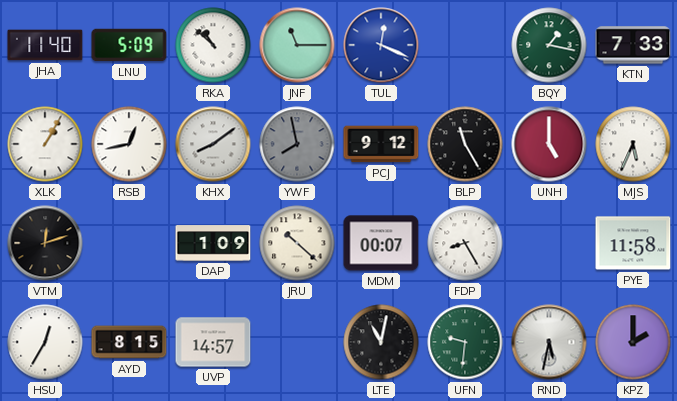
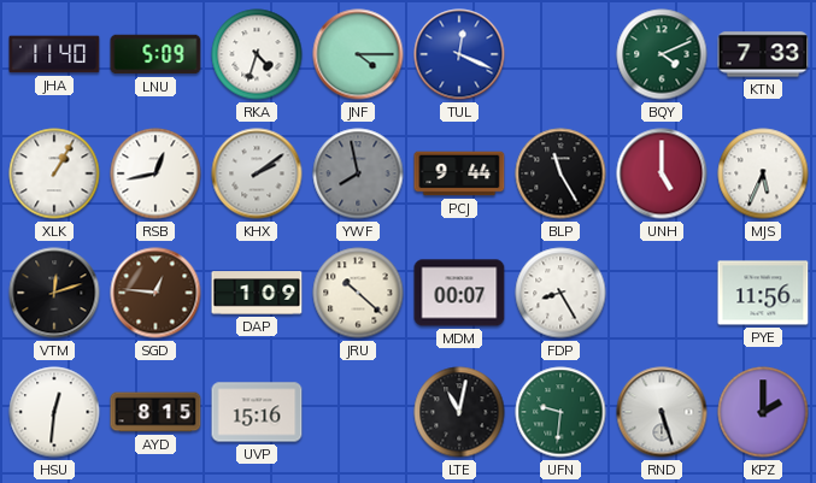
RKA: 10:52 -> 4:33
JNF: 11:15 -> 4:15
BQY: 1:17 -> 4:11
KHX: 8:09 -> 2:09
PCJ: 9:12 -> 9:44
SGD: none -> 12:46
PYE: 11:58 -> 11:56
HSU: 12:35 -> 12:31
UVP: 14:57 -> 15:16
RND: 5:32 -> 5:27
